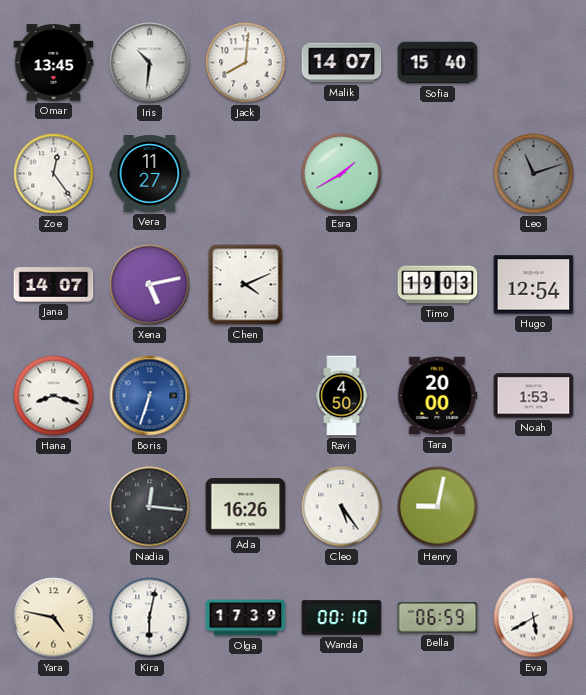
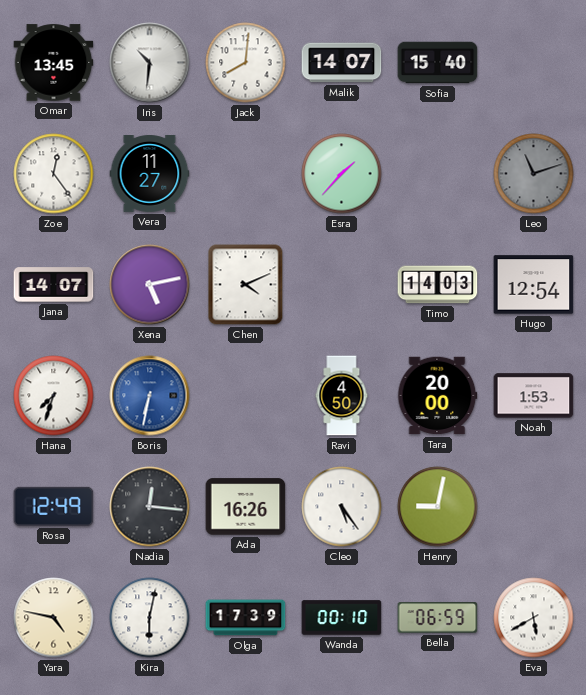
Esra: 1:40 -> 1:37
Timo: 19:03 -> 14:03
Hana: 8:18 -> 7:33
Boris: 6:33 -> 6:32
Rosa: none -> 12:49
